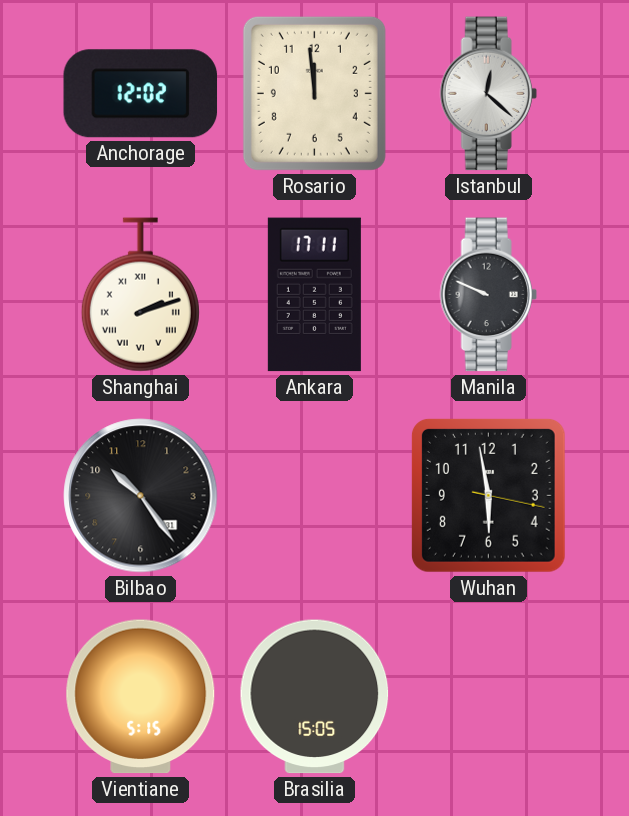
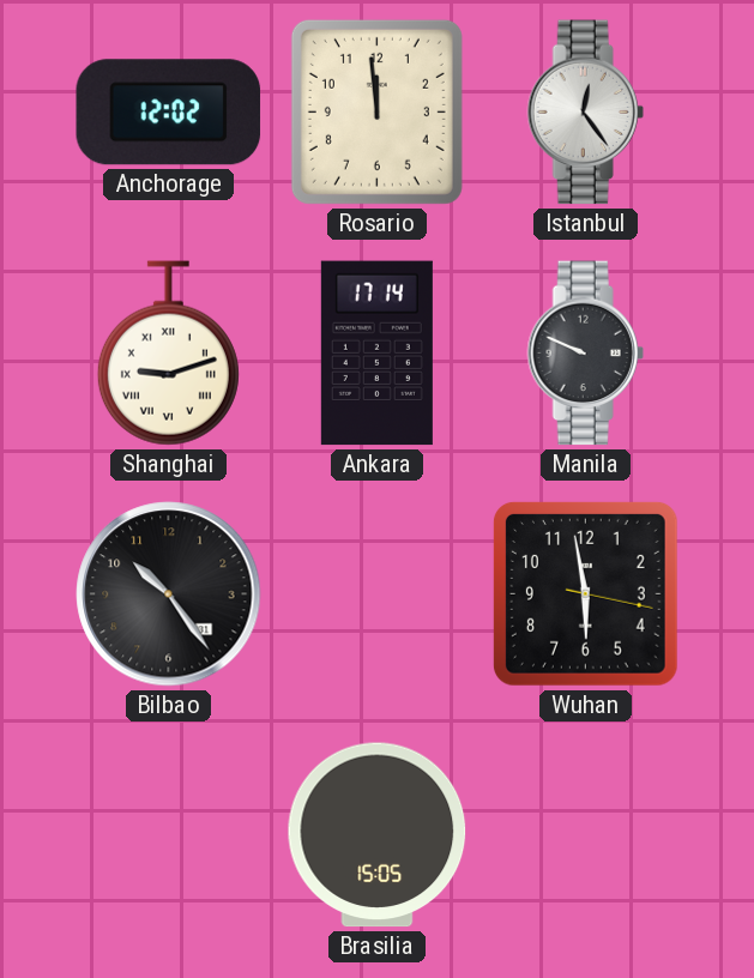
Istanbul: 12:22 -> 12:24
Shanghai: 2:12 -> 9:12
Ankara: 17:11 -> 17:14
Vientiane: 5:15 -> none
